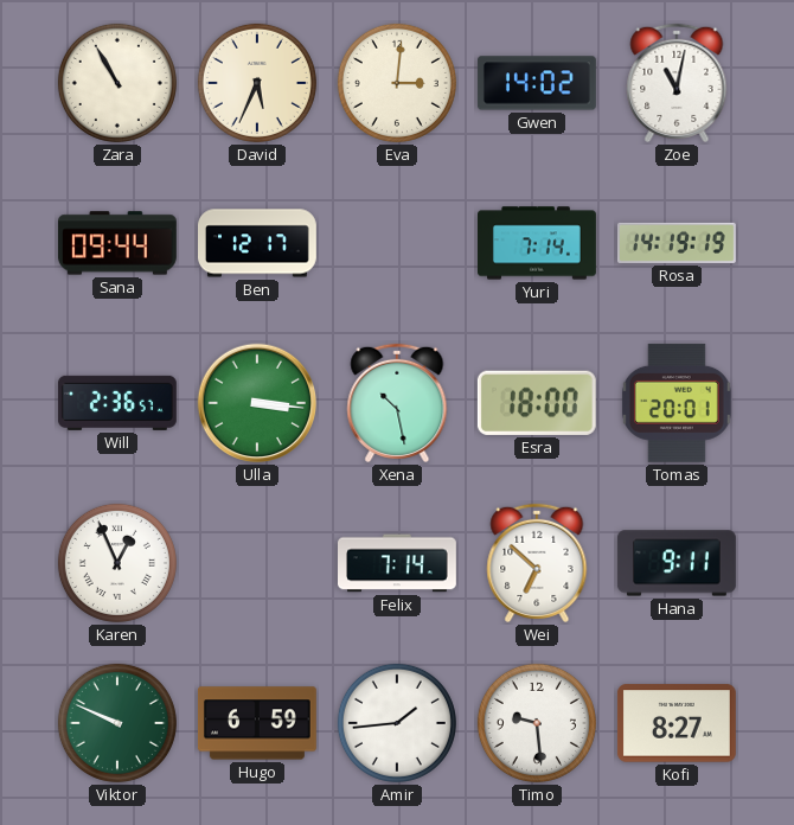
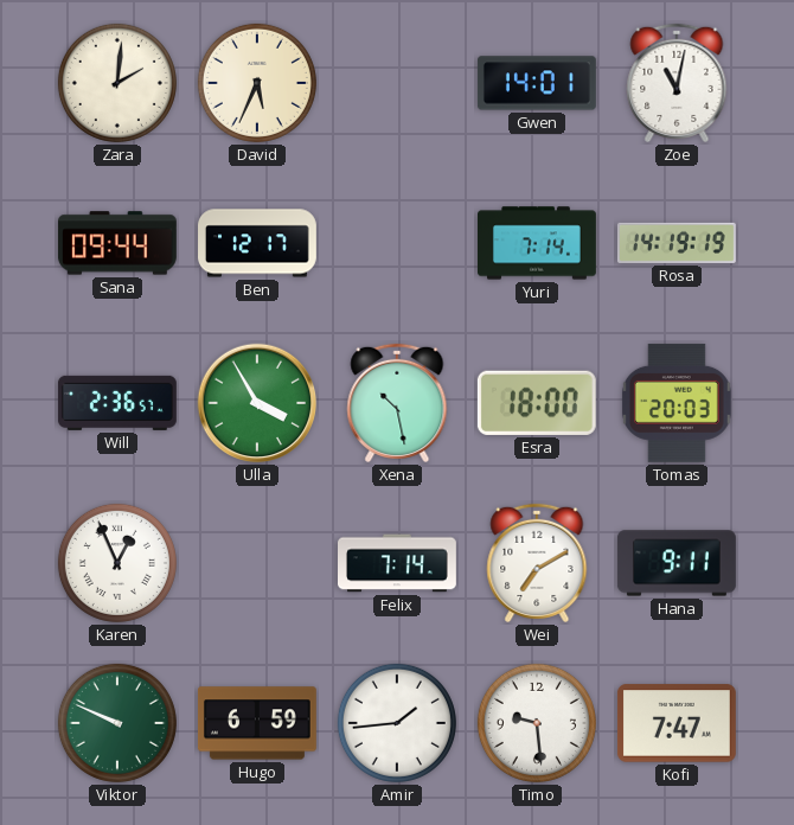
Zara: 10:55 -> 2:01
Eva: 3:01 -> none
Gwen: 14:02 -> 14:01
Ulla: 3:16 -> 3:55
Tomas: 20:01 -> 20:03
Wei: 6:52 -> 7:10
Kofi: 8:27 -> 7:47
